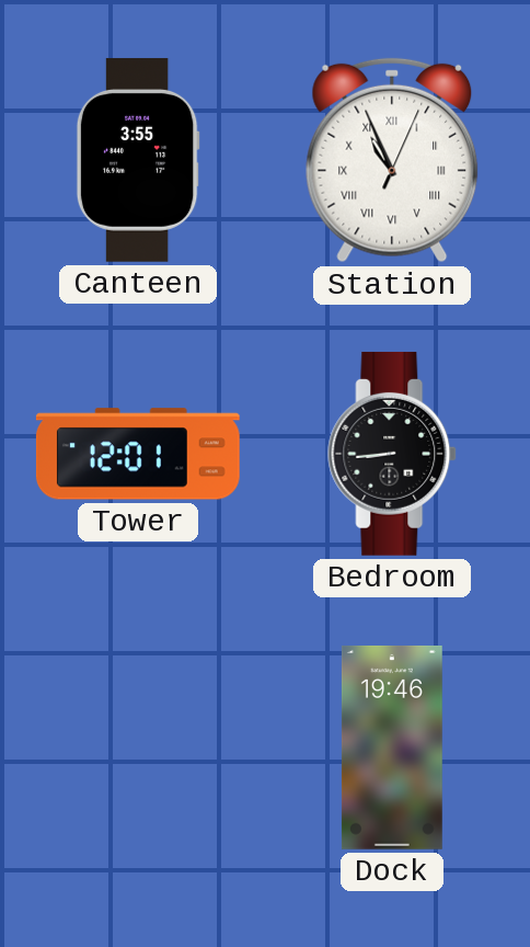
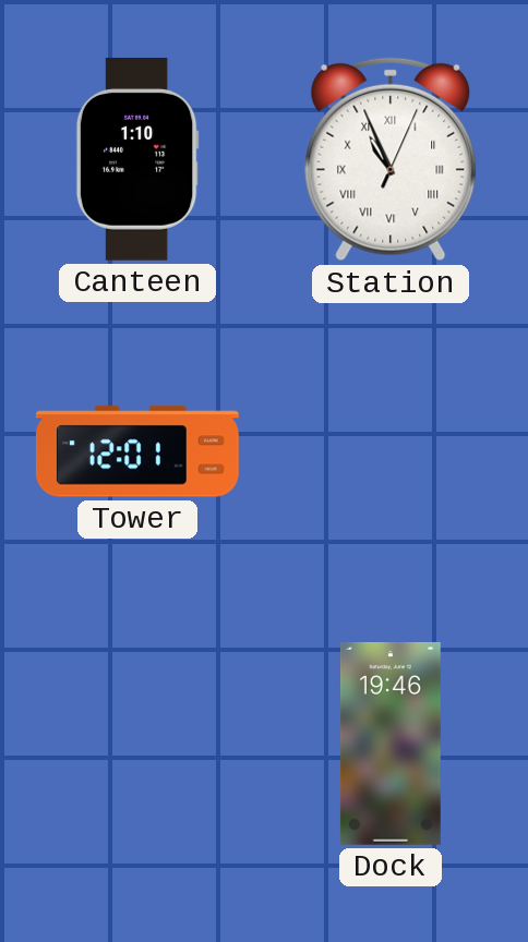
Canteen: 3:55 -> 1:10
Bedroom: 8:44 -> none
